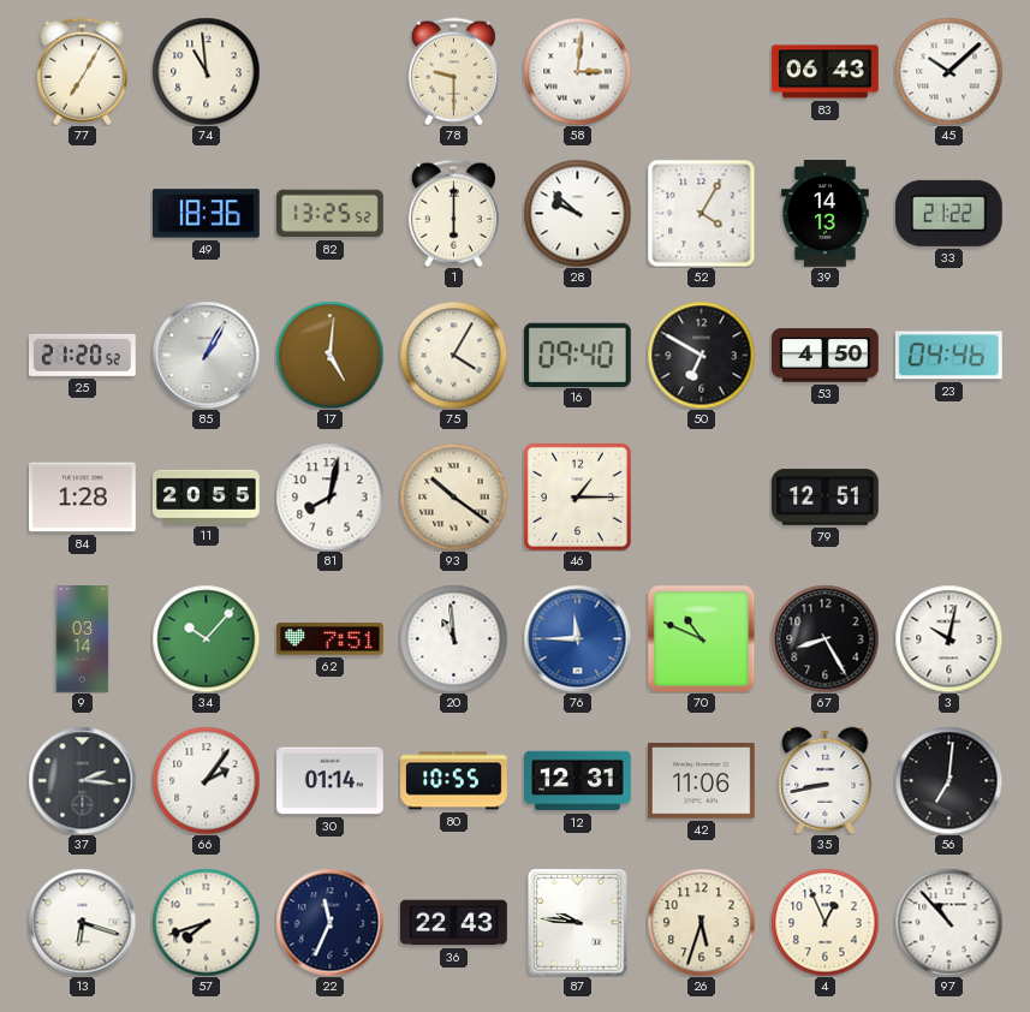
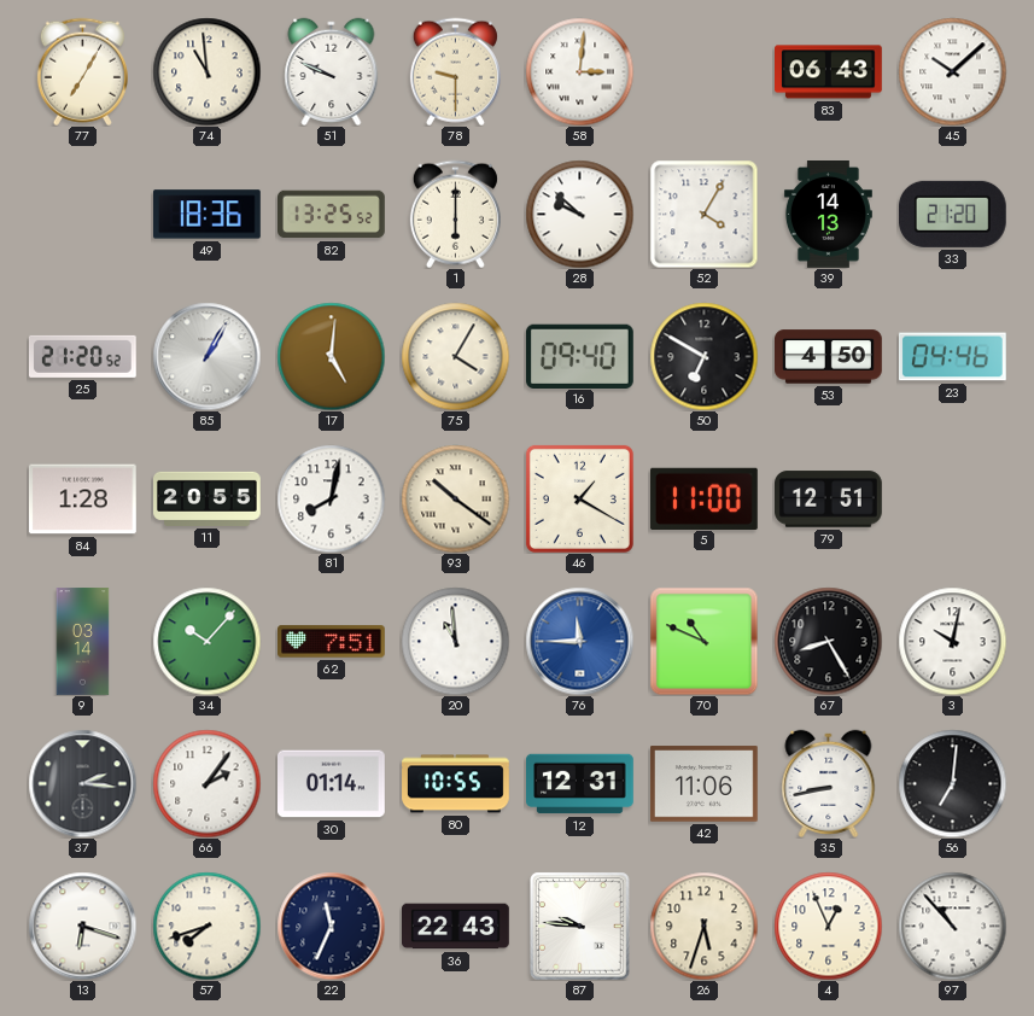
51: none -> 9:49
33: 21:22 -> 21:20
46: 1:15 -> 1:20
5: none -> 11:00
